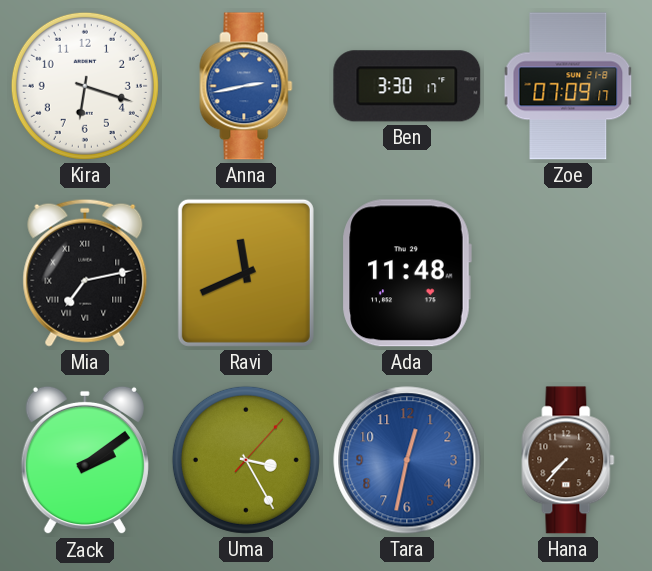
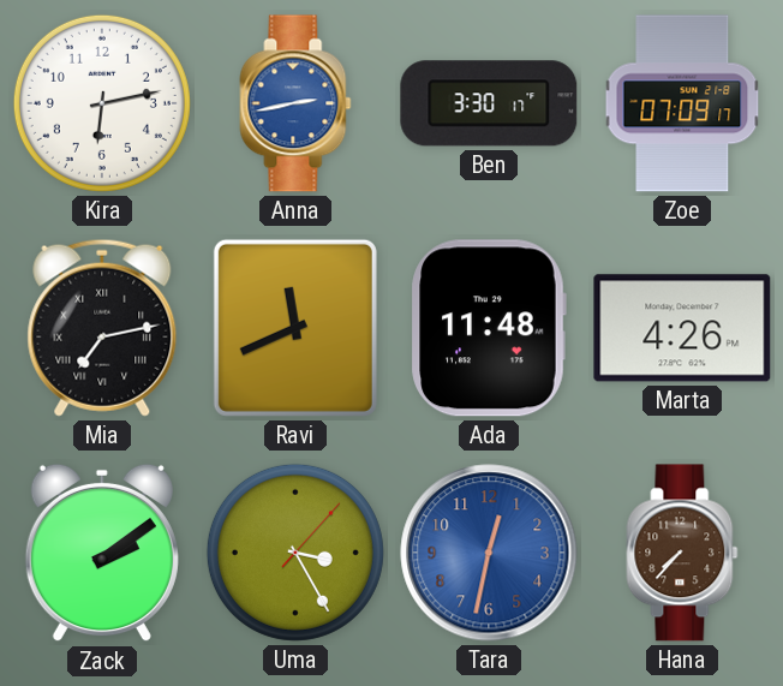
Kira: 6:18 -> 6:13
Marta: none -> 4:26
